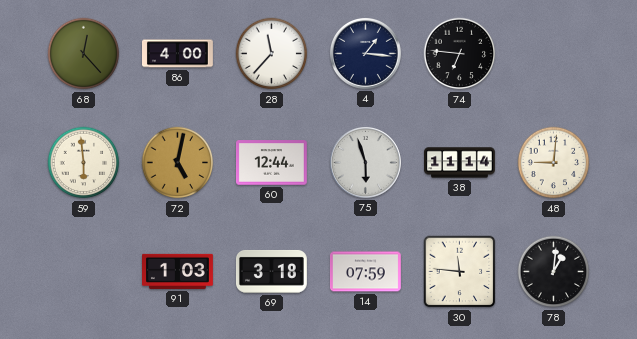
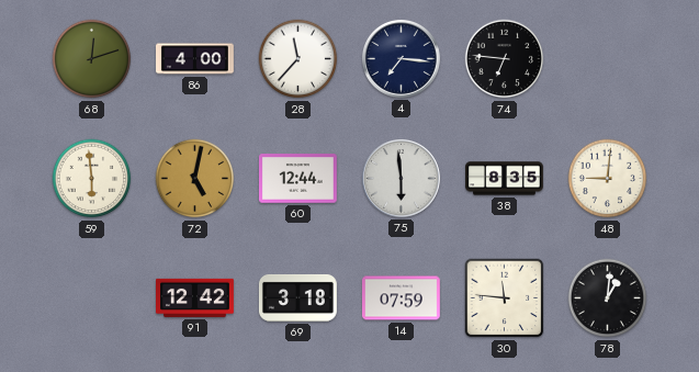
68: 12:23 -> 12:12
4: 1:16 -> 7:16
75: 5:57 -> 5:59
38: 11:14 -> 8:35
91: 1:03 -> 12:42
